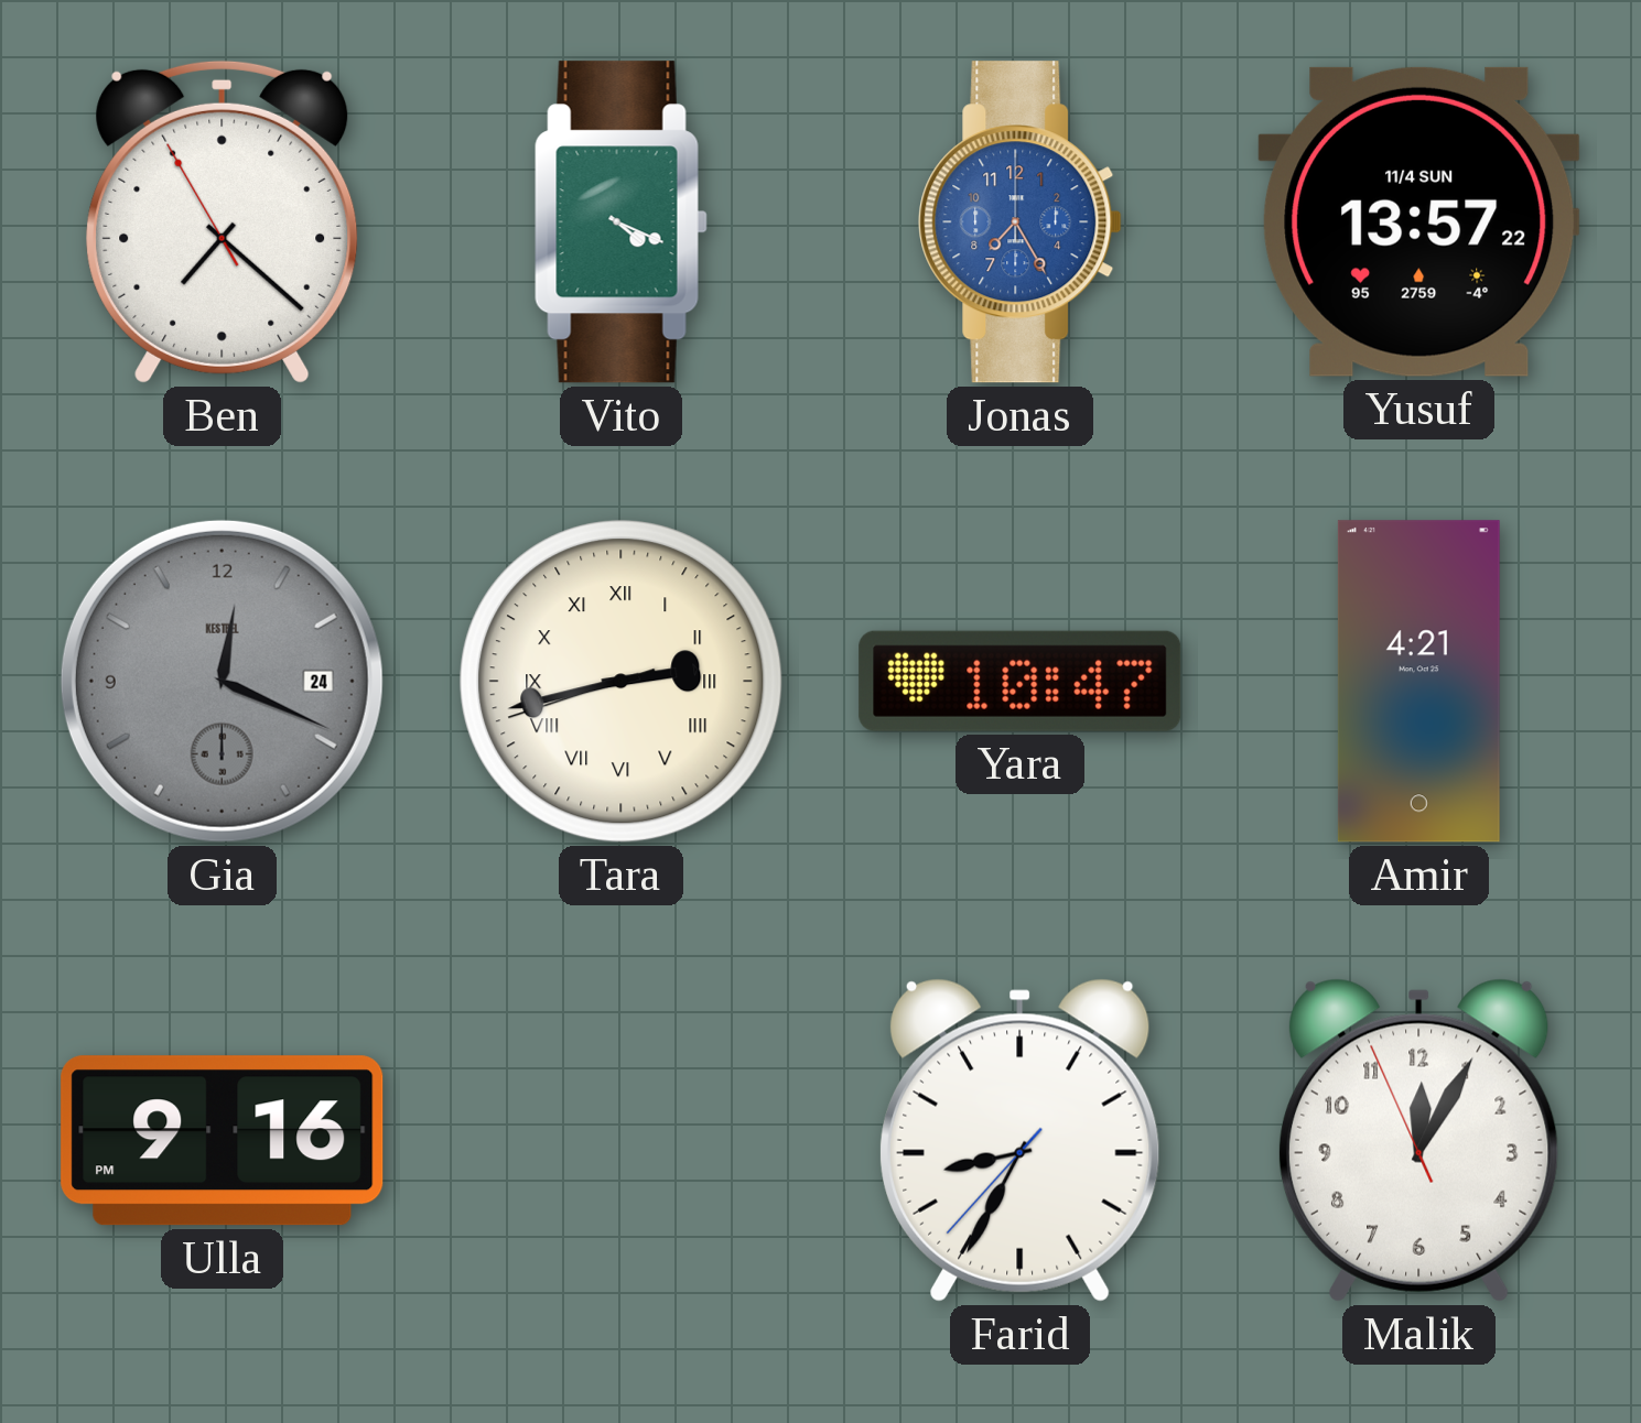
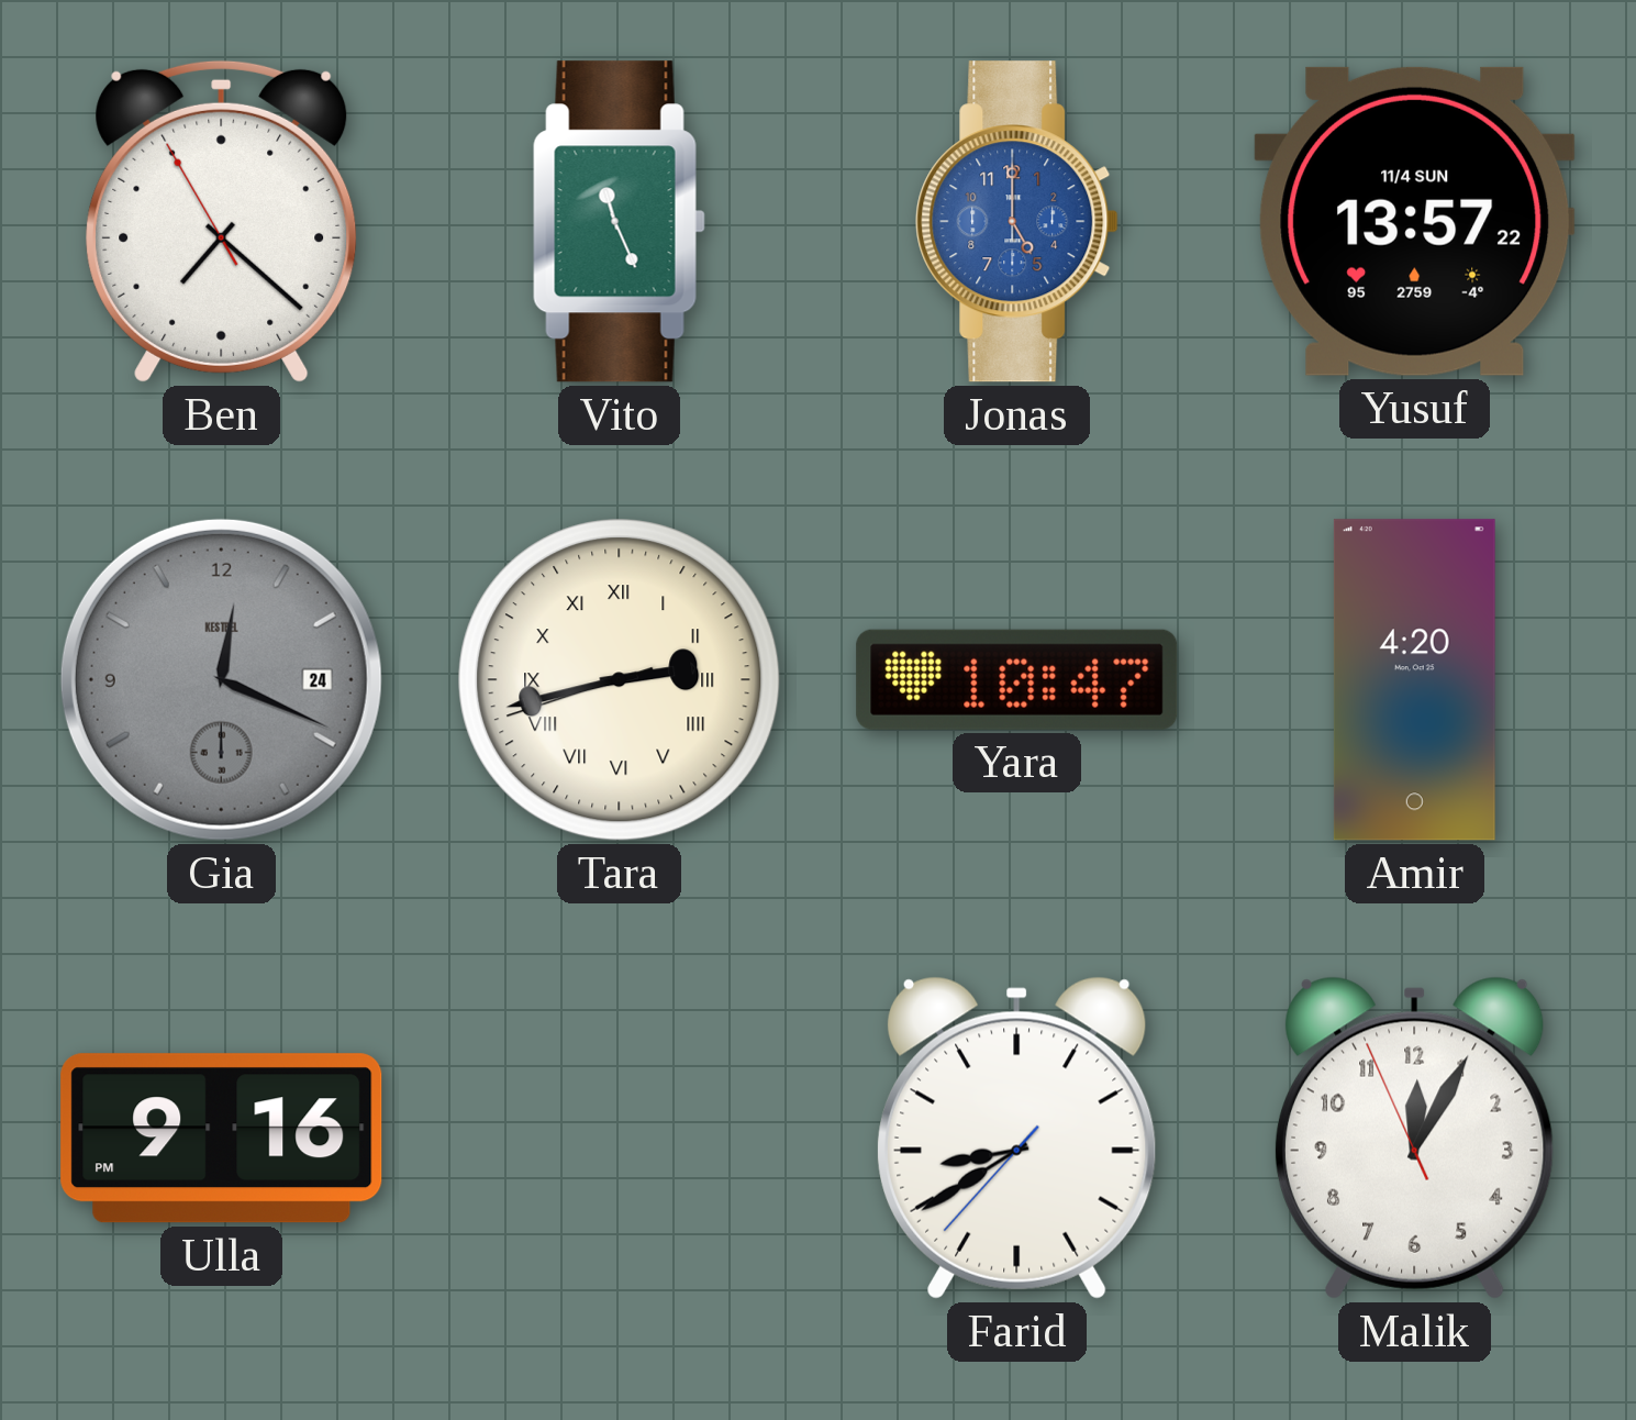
Vito: 4:19 -> 11:26
Jonas: 7:25 -> 5:00
Amir: 4:21 -> 4:20
Farid: 8:34 -> 8:39
